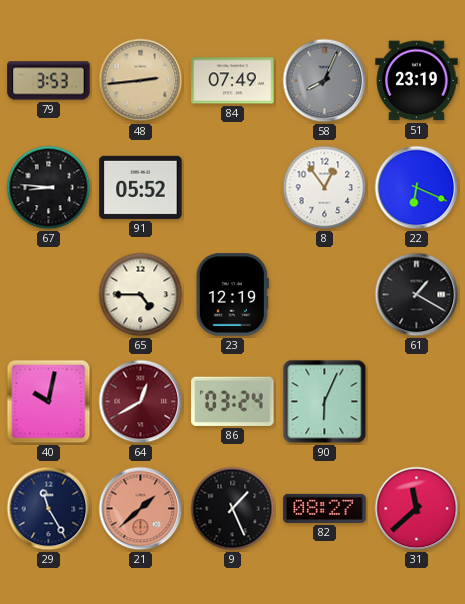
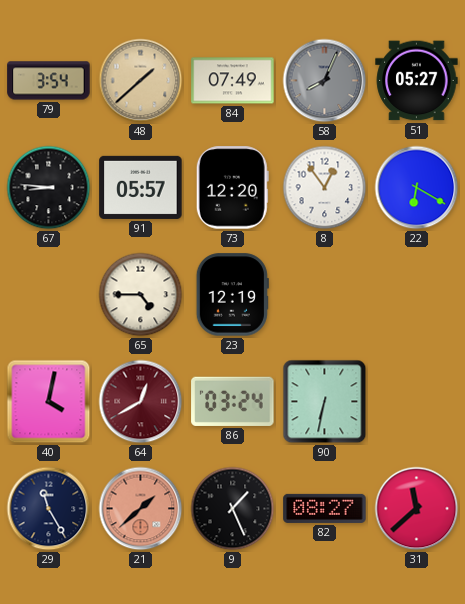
79: 3:53 -> 3:54
48: 2:44 -> 1:38
51: 23:19 -> 05:27
91: 05:52 -> 05:57
73: none -> 12:20
22: 6:19 -> 6:20
61: 1:20 -> none
40: 10:02 -> 4:02
90: 6:04 -> 6:32
